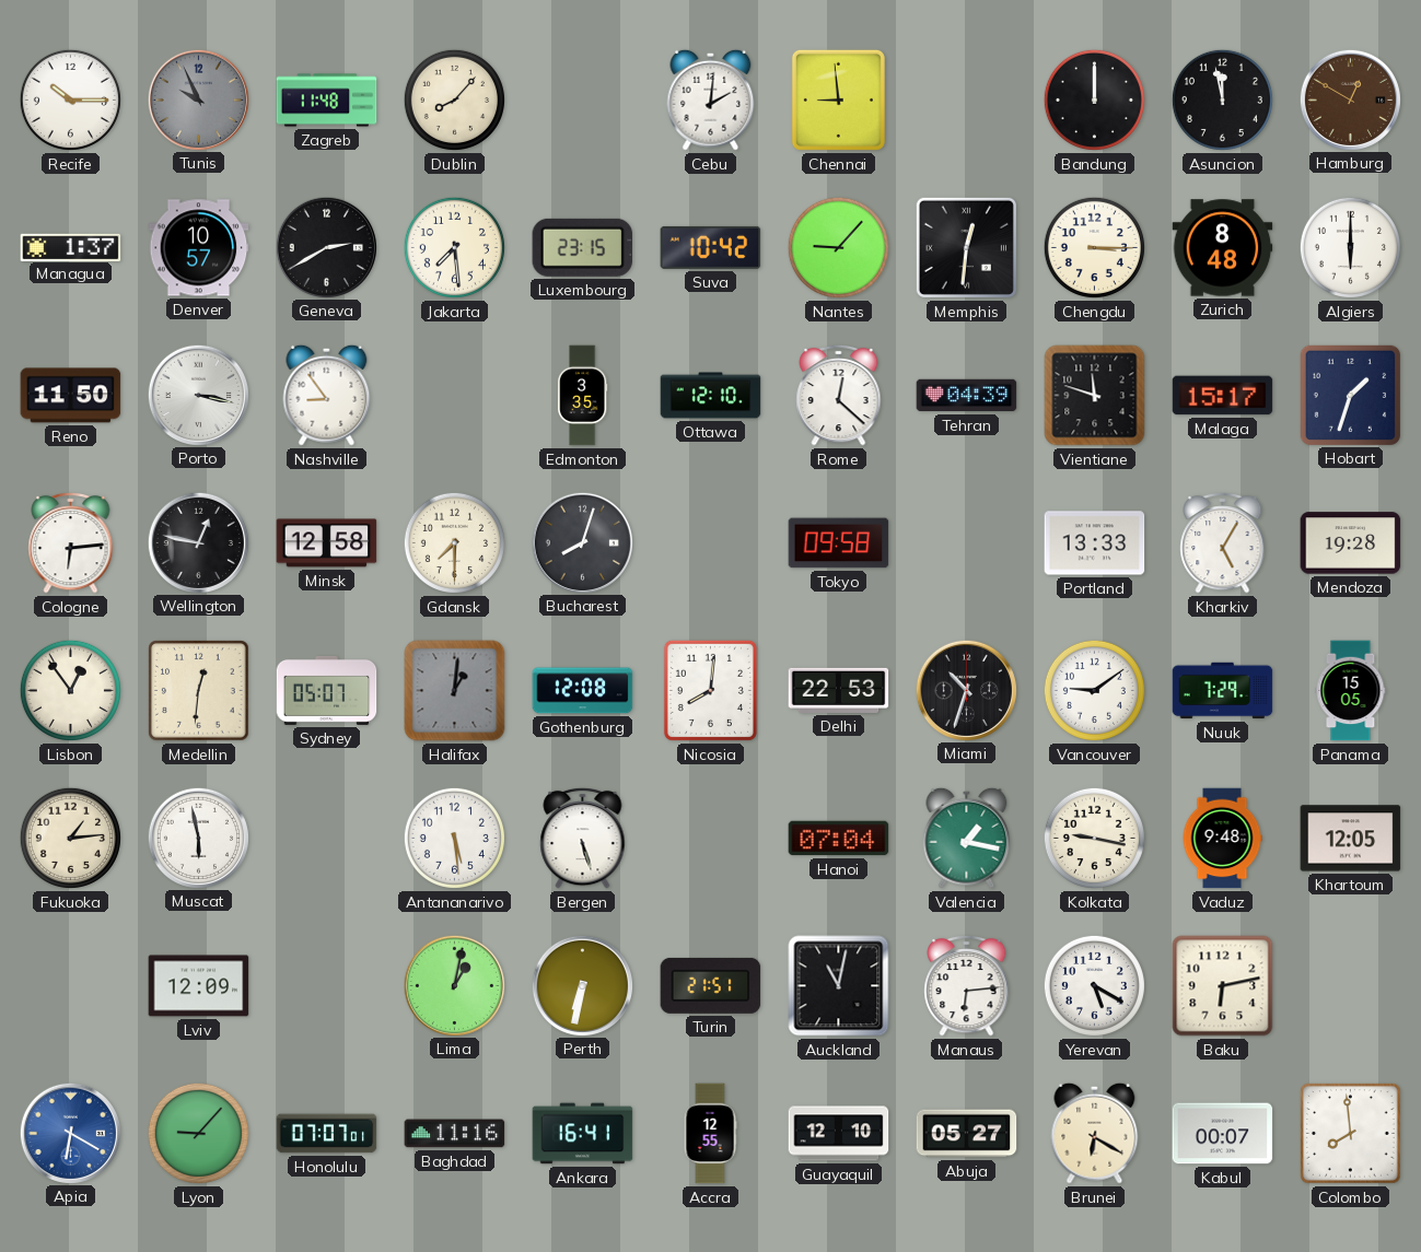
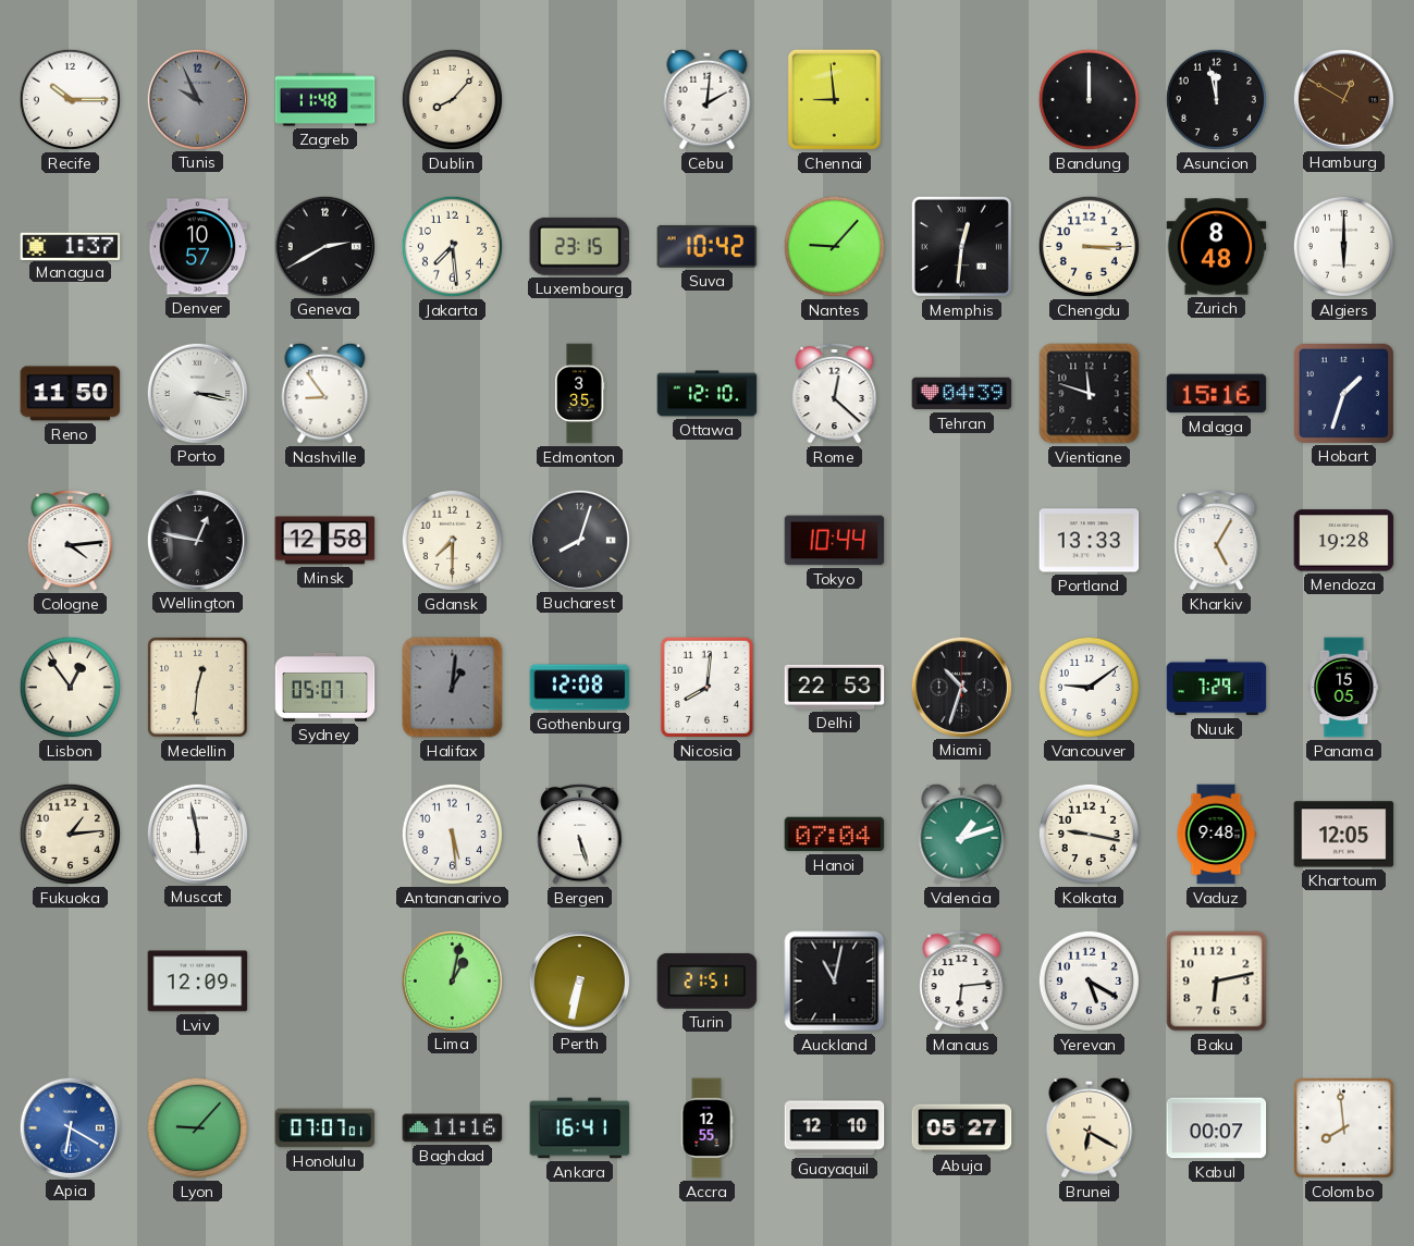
Malaga: 15:17 -> 15:16
Cologne: 6:14 -> 4:14
Tokyo: 09:58 -> 10:44
Valencia: 1:17 -> 1:12
